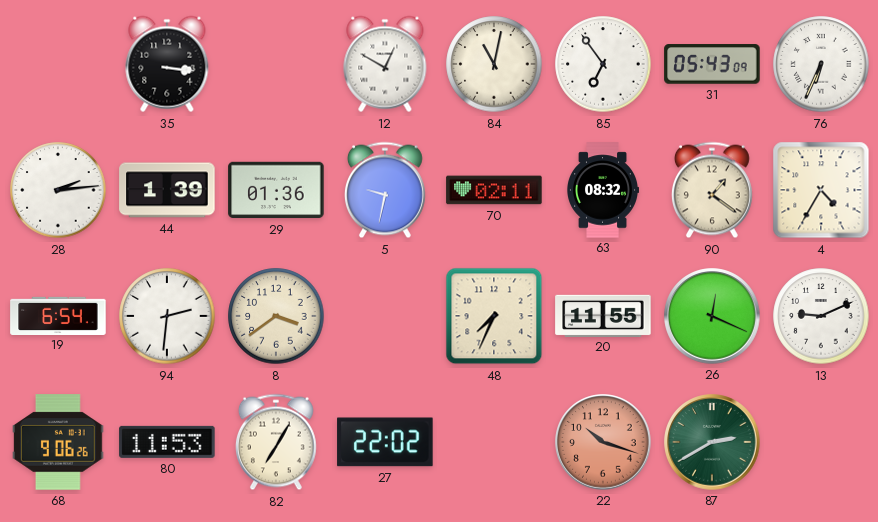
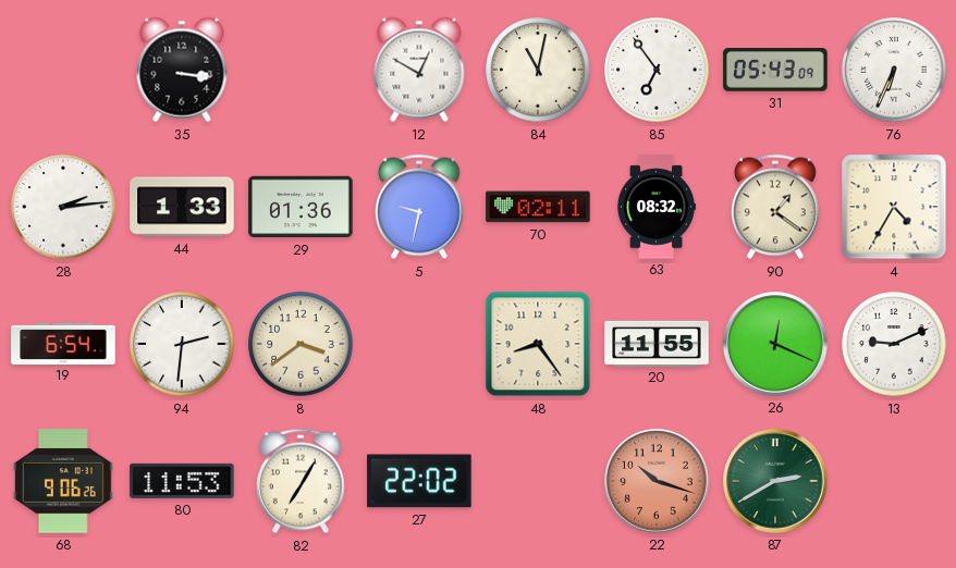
44: 1:39 -> 1:33
48: 7:34 -> 8:24
